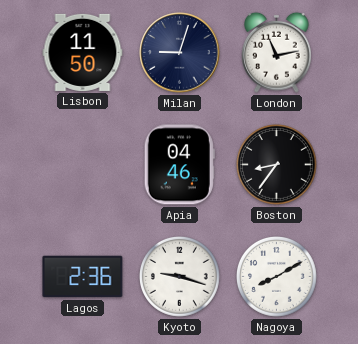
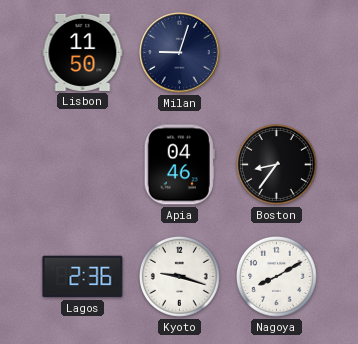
London: 11:13 -> none
